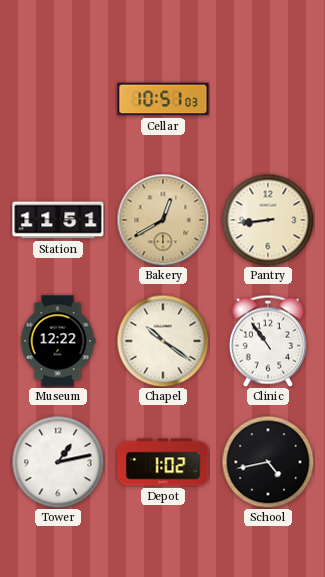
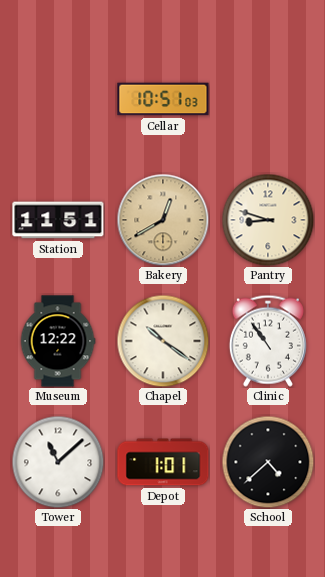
Pantry: 8:44 -> 8:48
Tower: 1:13 -> 11:08
Depot: 1:02 -> 1:01
School: 4:43 -> 4:38
